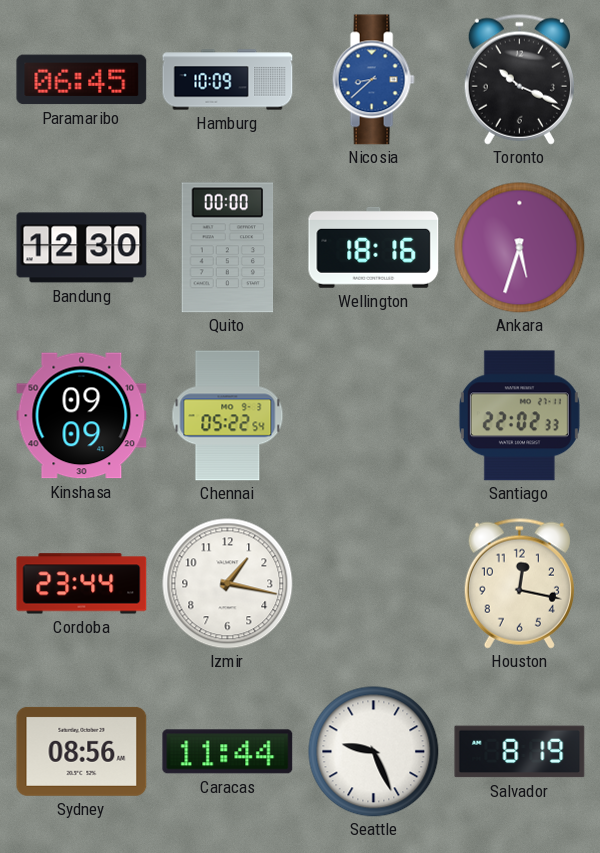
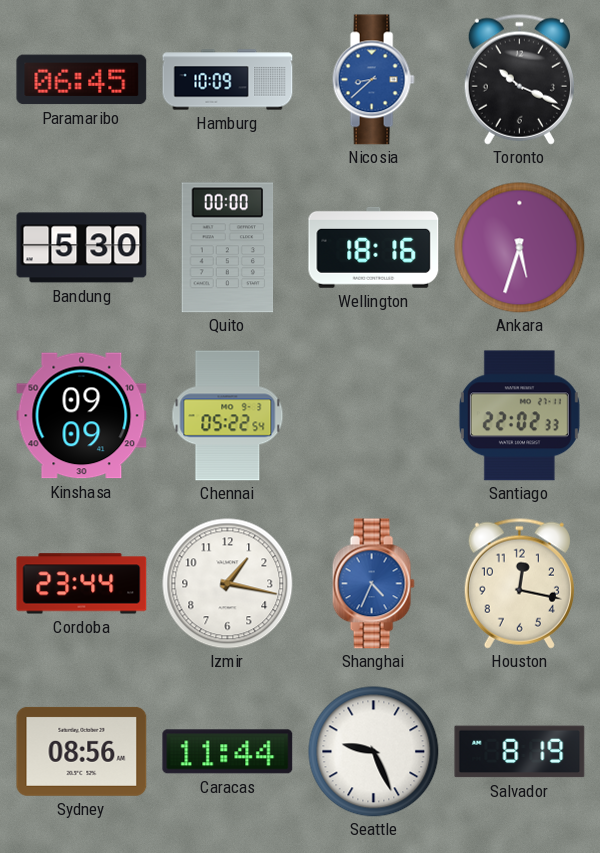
Bandung: 12:30 -> 5:30
Shanghai: none -> 4:34
